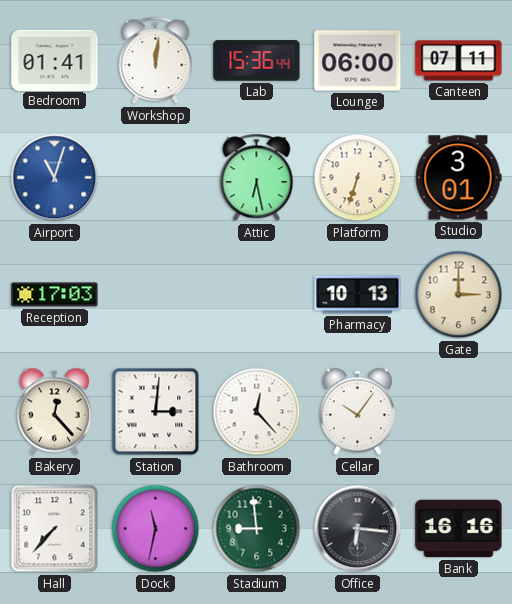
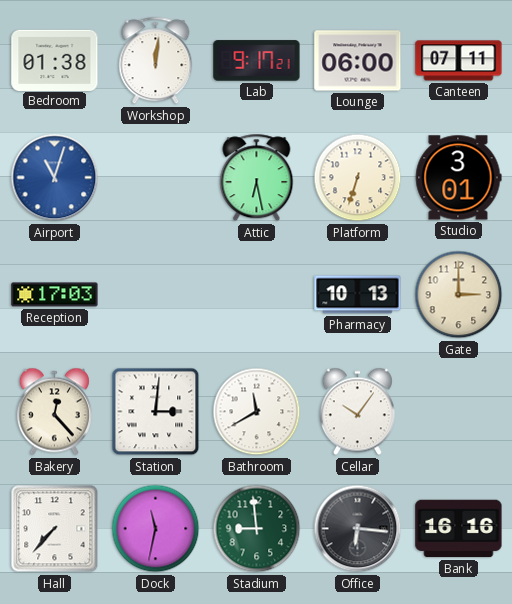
Bedroom: 01:41 -> 01:38
Lab: 15:36 -> 9:17
Bathroom: 12:23 -> 11:40
